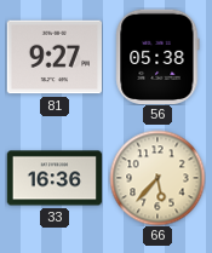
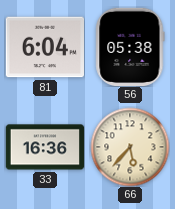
81: 9:27 -> 6:04
